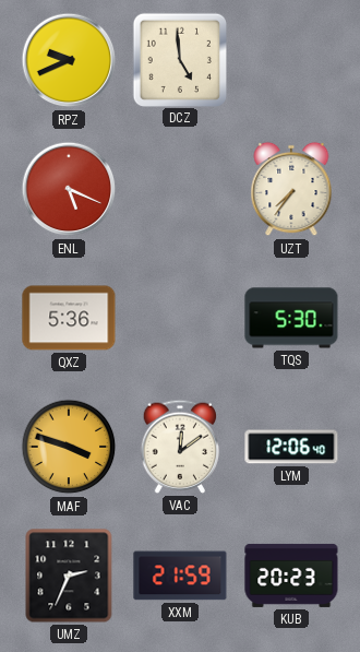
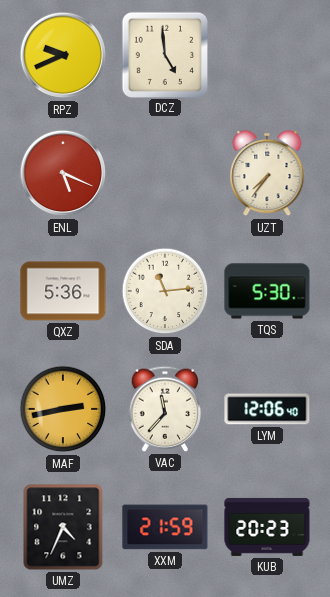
SDA: none -> 11:14
MAF: 3:48 -> 2:43
VAC: 12:09 -> 11:37
UMZ: 2:34 -> 4:34
